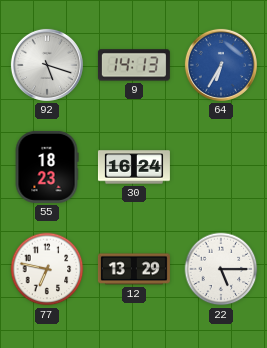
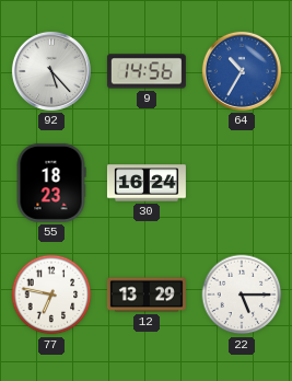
92: 5:18 -> 5:23
9: 14:13 -> 14:56
64: 6:35 -> 10:35
